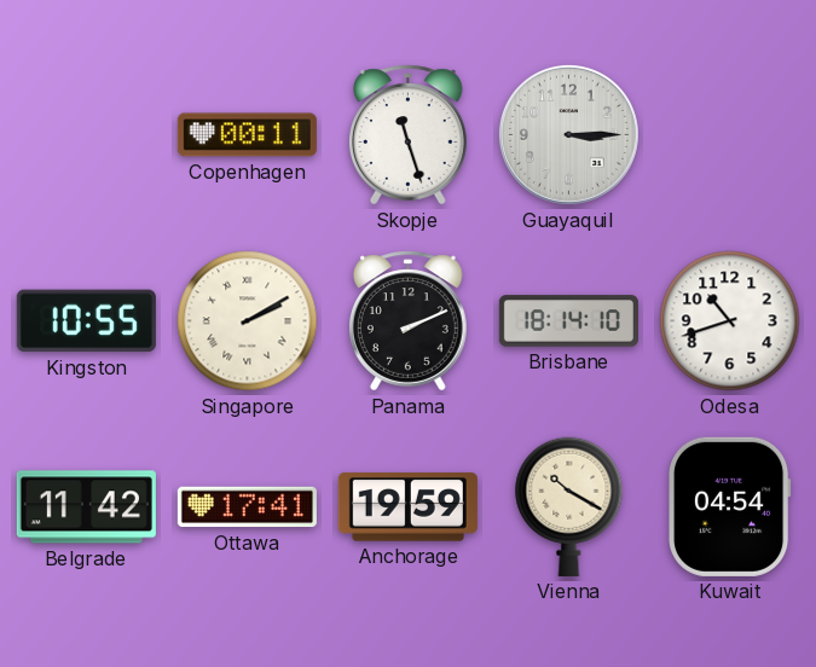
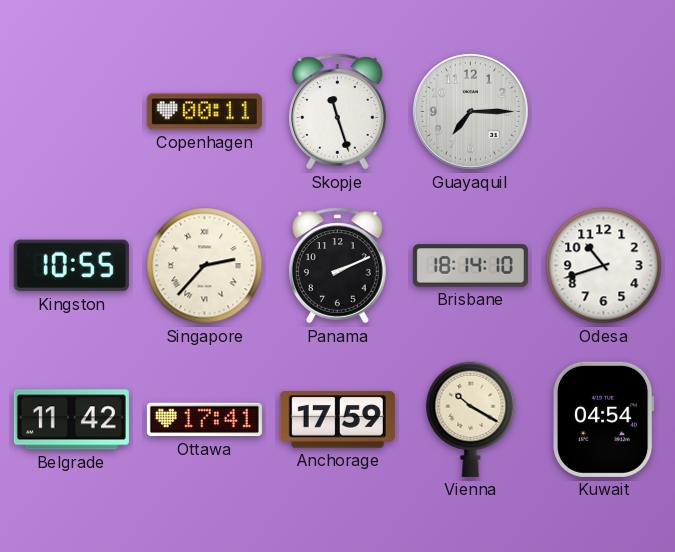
Guayaquil: 3:15 -> 7:15
Singapore: 2:10 -> 2:37
Anchorage: 19:59 -> 17:59
